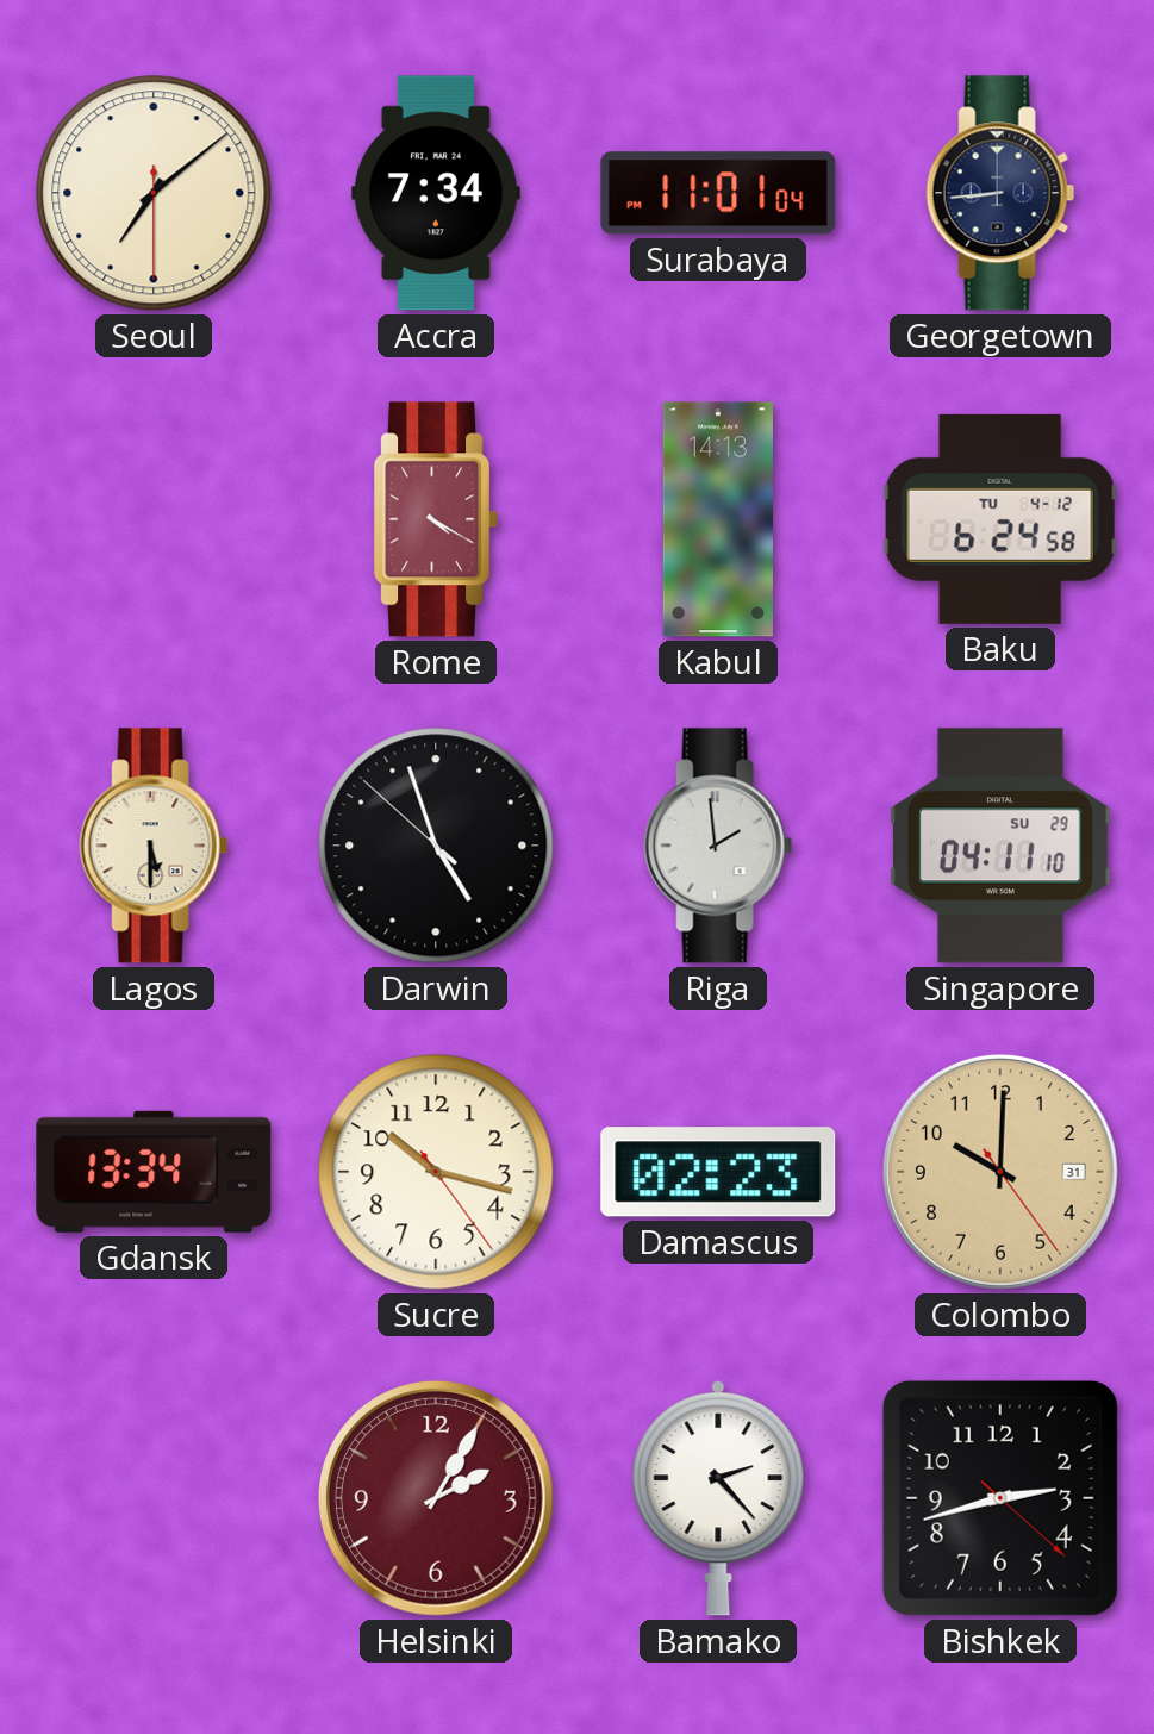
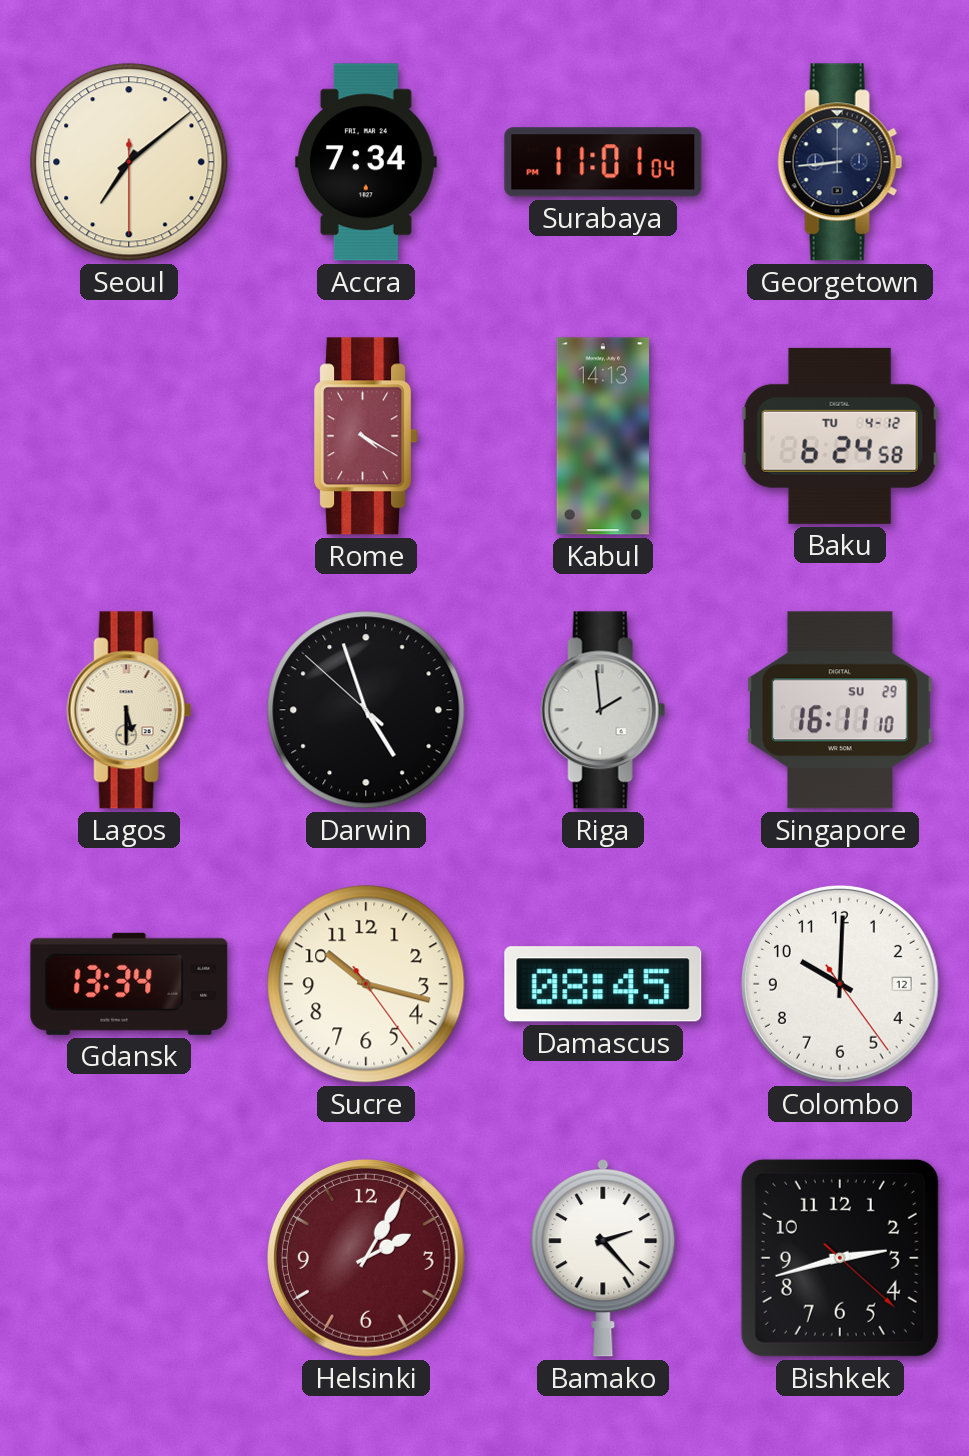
Singapore: 04:11 -> 16:11
Damascus: 02:23 -> 08:45
Colombo date: 31 -> 12
Colombo dial: champagne -> white
